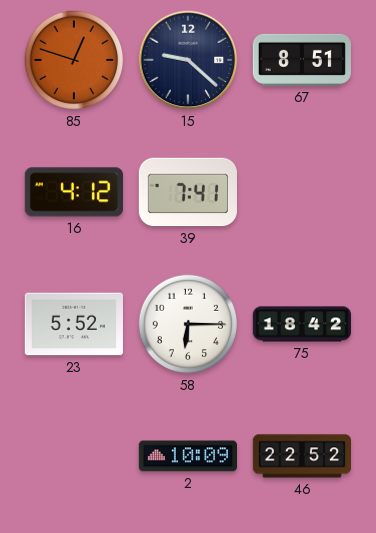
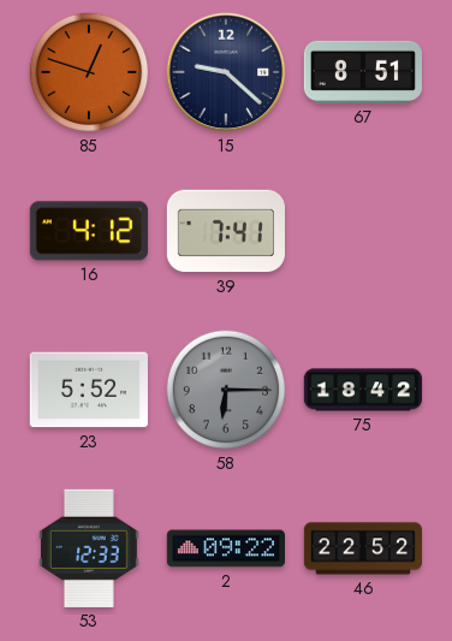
58 dial: white -> grey
53: none -> 12:33
2: 10:09 -> 09:22
